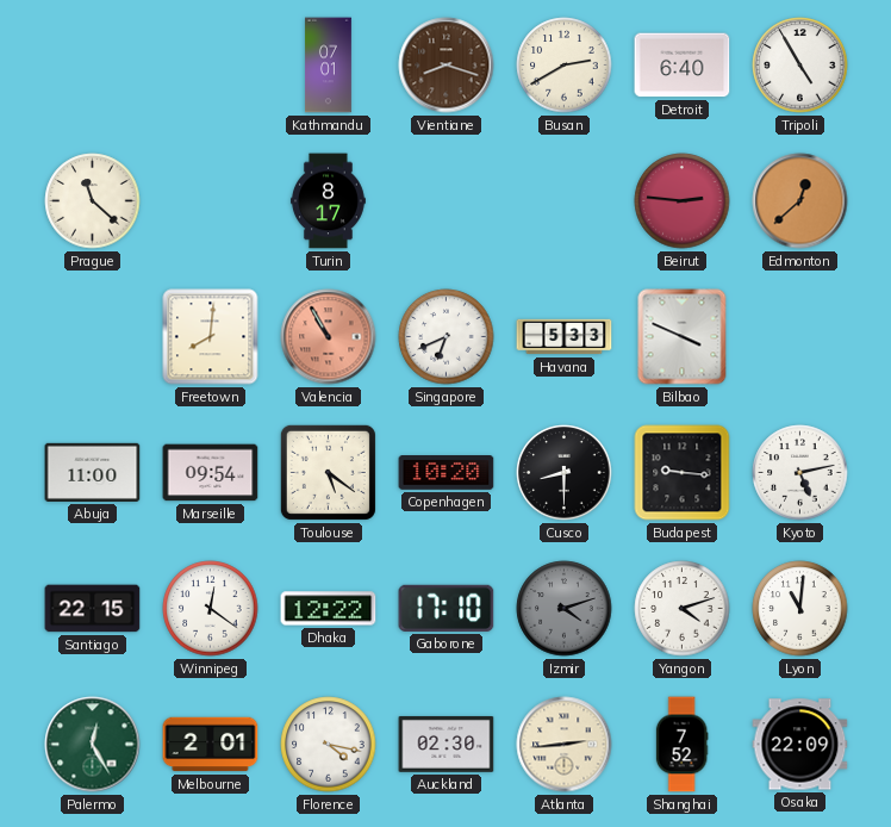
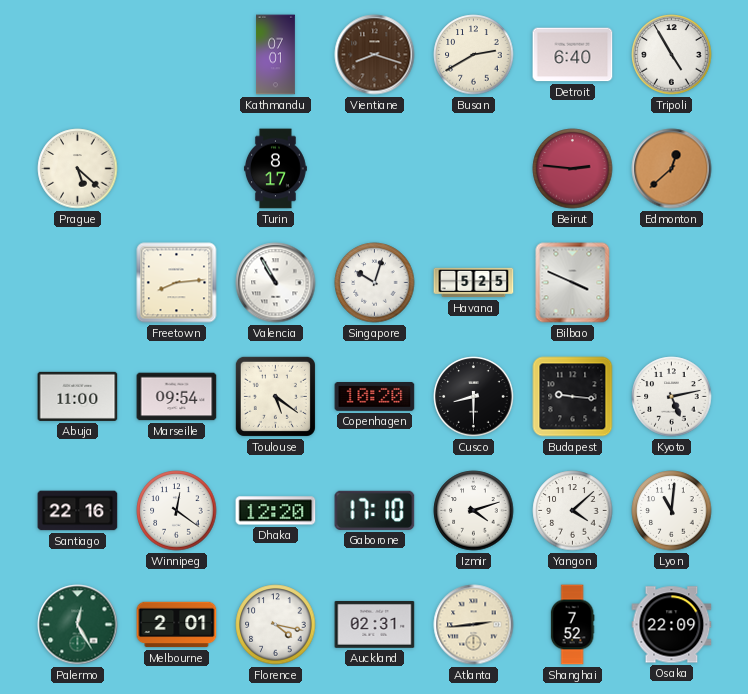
Prague: 11:22 -> 5:22
Freetown: 8:01 -> 8:14
Valencia dial: salmon -> white
Singapore: 6:41 -> 10:03
Havana: 5:33 -> 5:25
Santiago: 22:15 -> 22:16
Dhaka: 12:22 -> 12:20
Izmir dial: grey -> white
Yangon: 4:12 -> 4:08
Auckland: 02:30 -> 02:31
